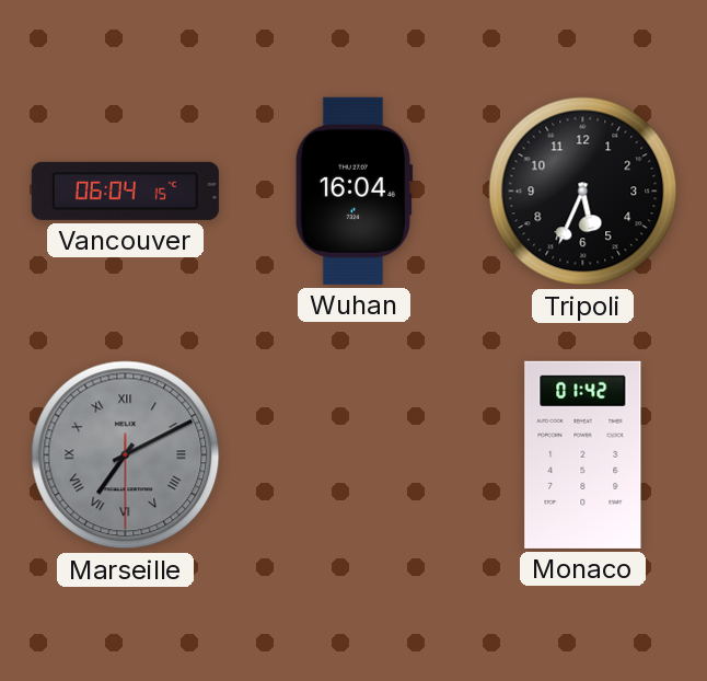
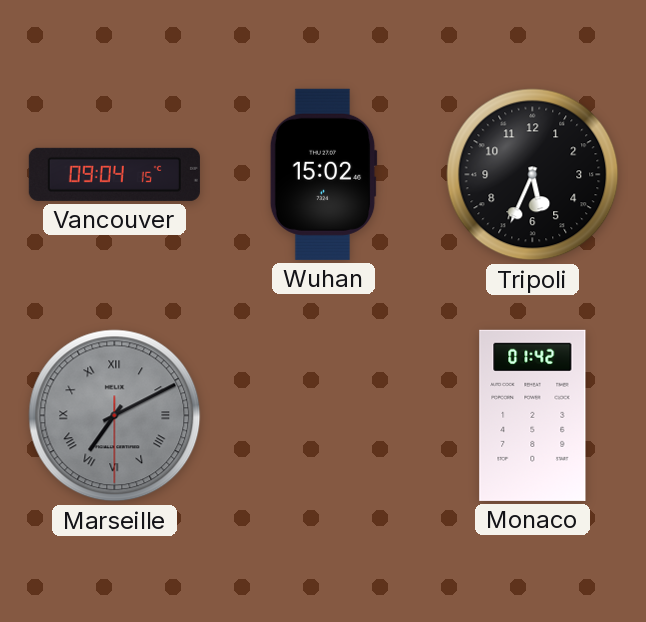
Vancouver: 06:04 -> 09:04
Wuhan: 16:04 -> 15:02
